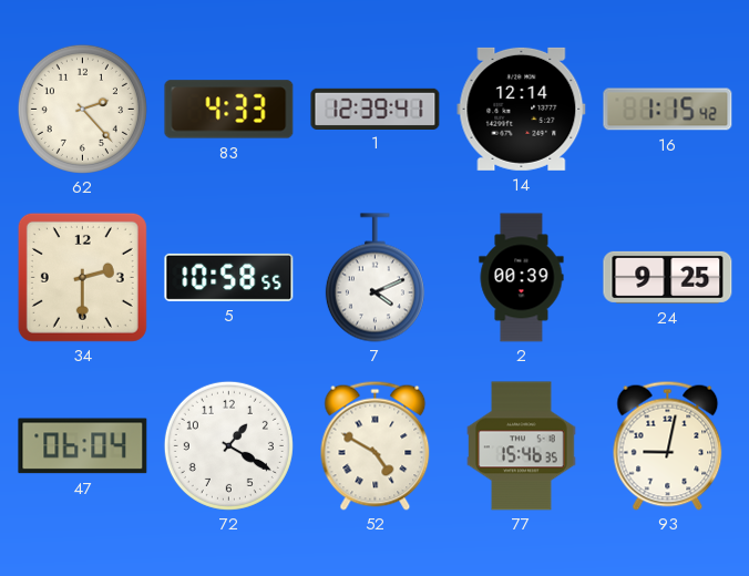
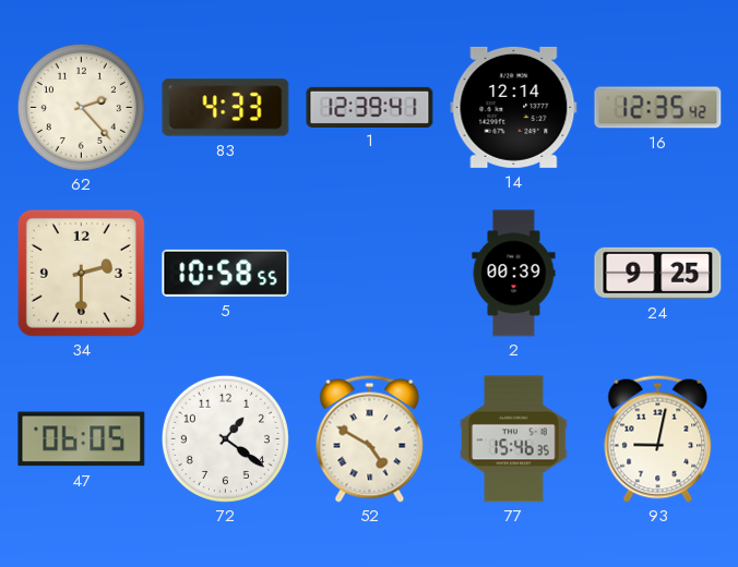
16: 1:15 -> 12:35
7: 4:11 -> none
47: 06:04 -> 06:05
72: 1:20 -> 1:21
